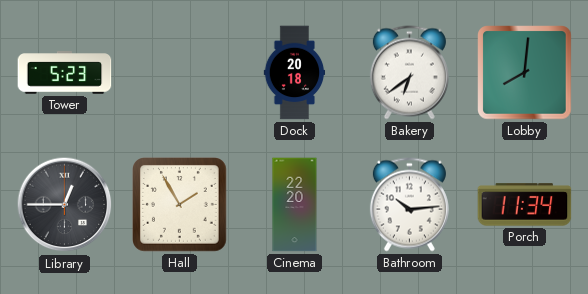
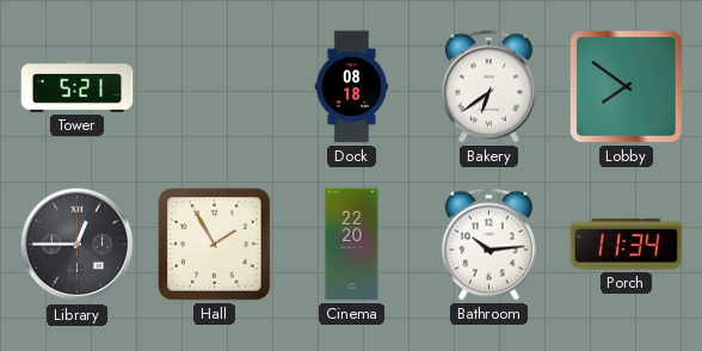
Tower: 5:23 -> 5:21
Dock: 20:18 -> 08:18
Lobby: 8:01 -> 7:51
